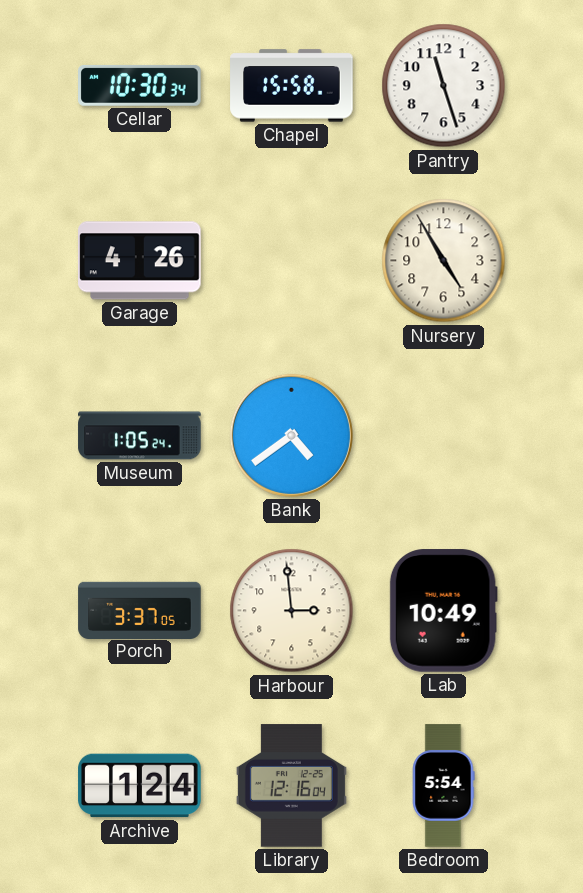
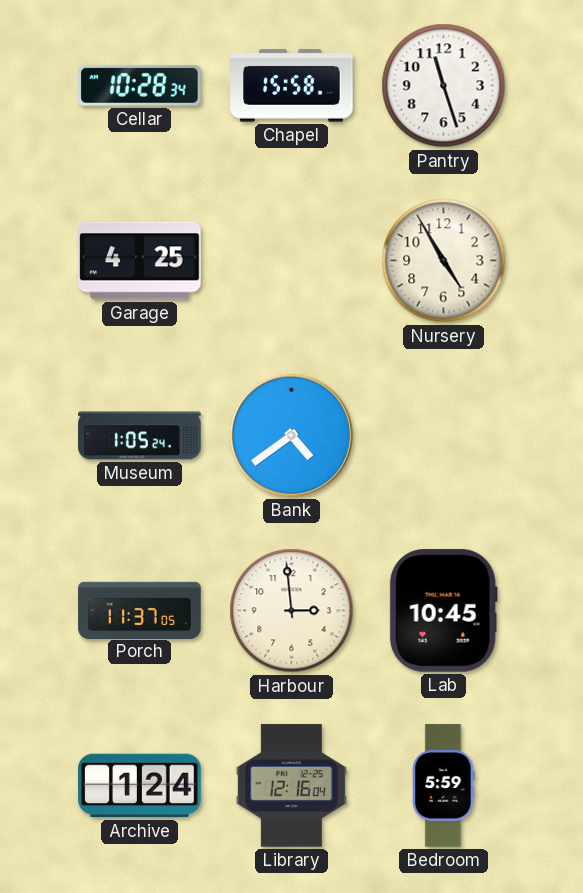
Cellar: 10:30 -> 10:28
Garage: 4:26 -> 4:25
Porch: 3:37 -> 11:37
Lab: 10:49 -> 10:45
Bedroom: 5:54 -> 5:59
